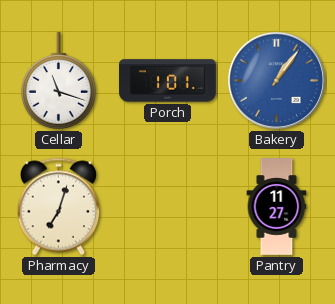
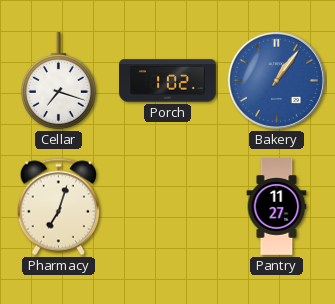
Cellar: 11:18 -> 7:18
Porch: 1:01 -> 1:02
